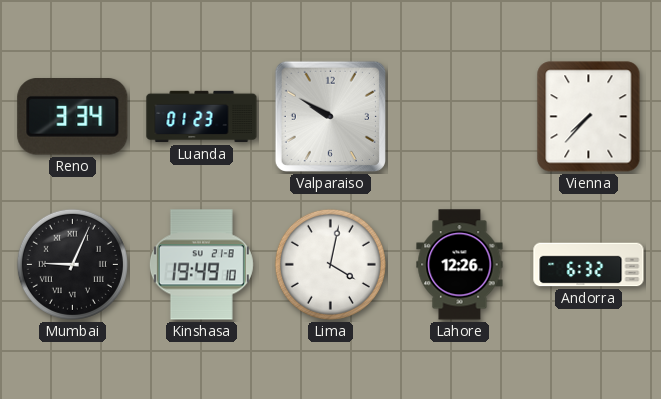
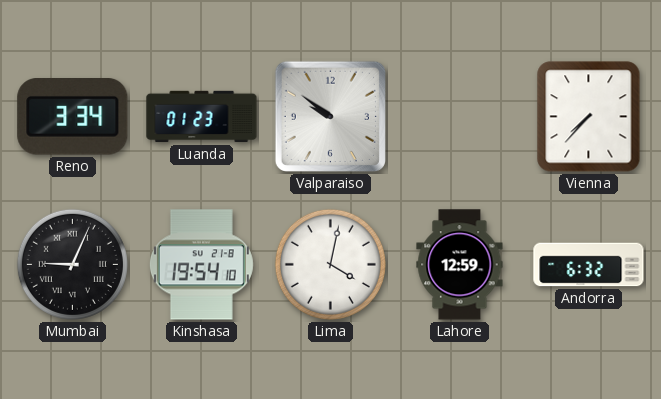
Valparaiso: 9:50 -> 9:51
Kinshasa: 19:49 -> 19:54
Lahore: 12:26 -> 12:59
